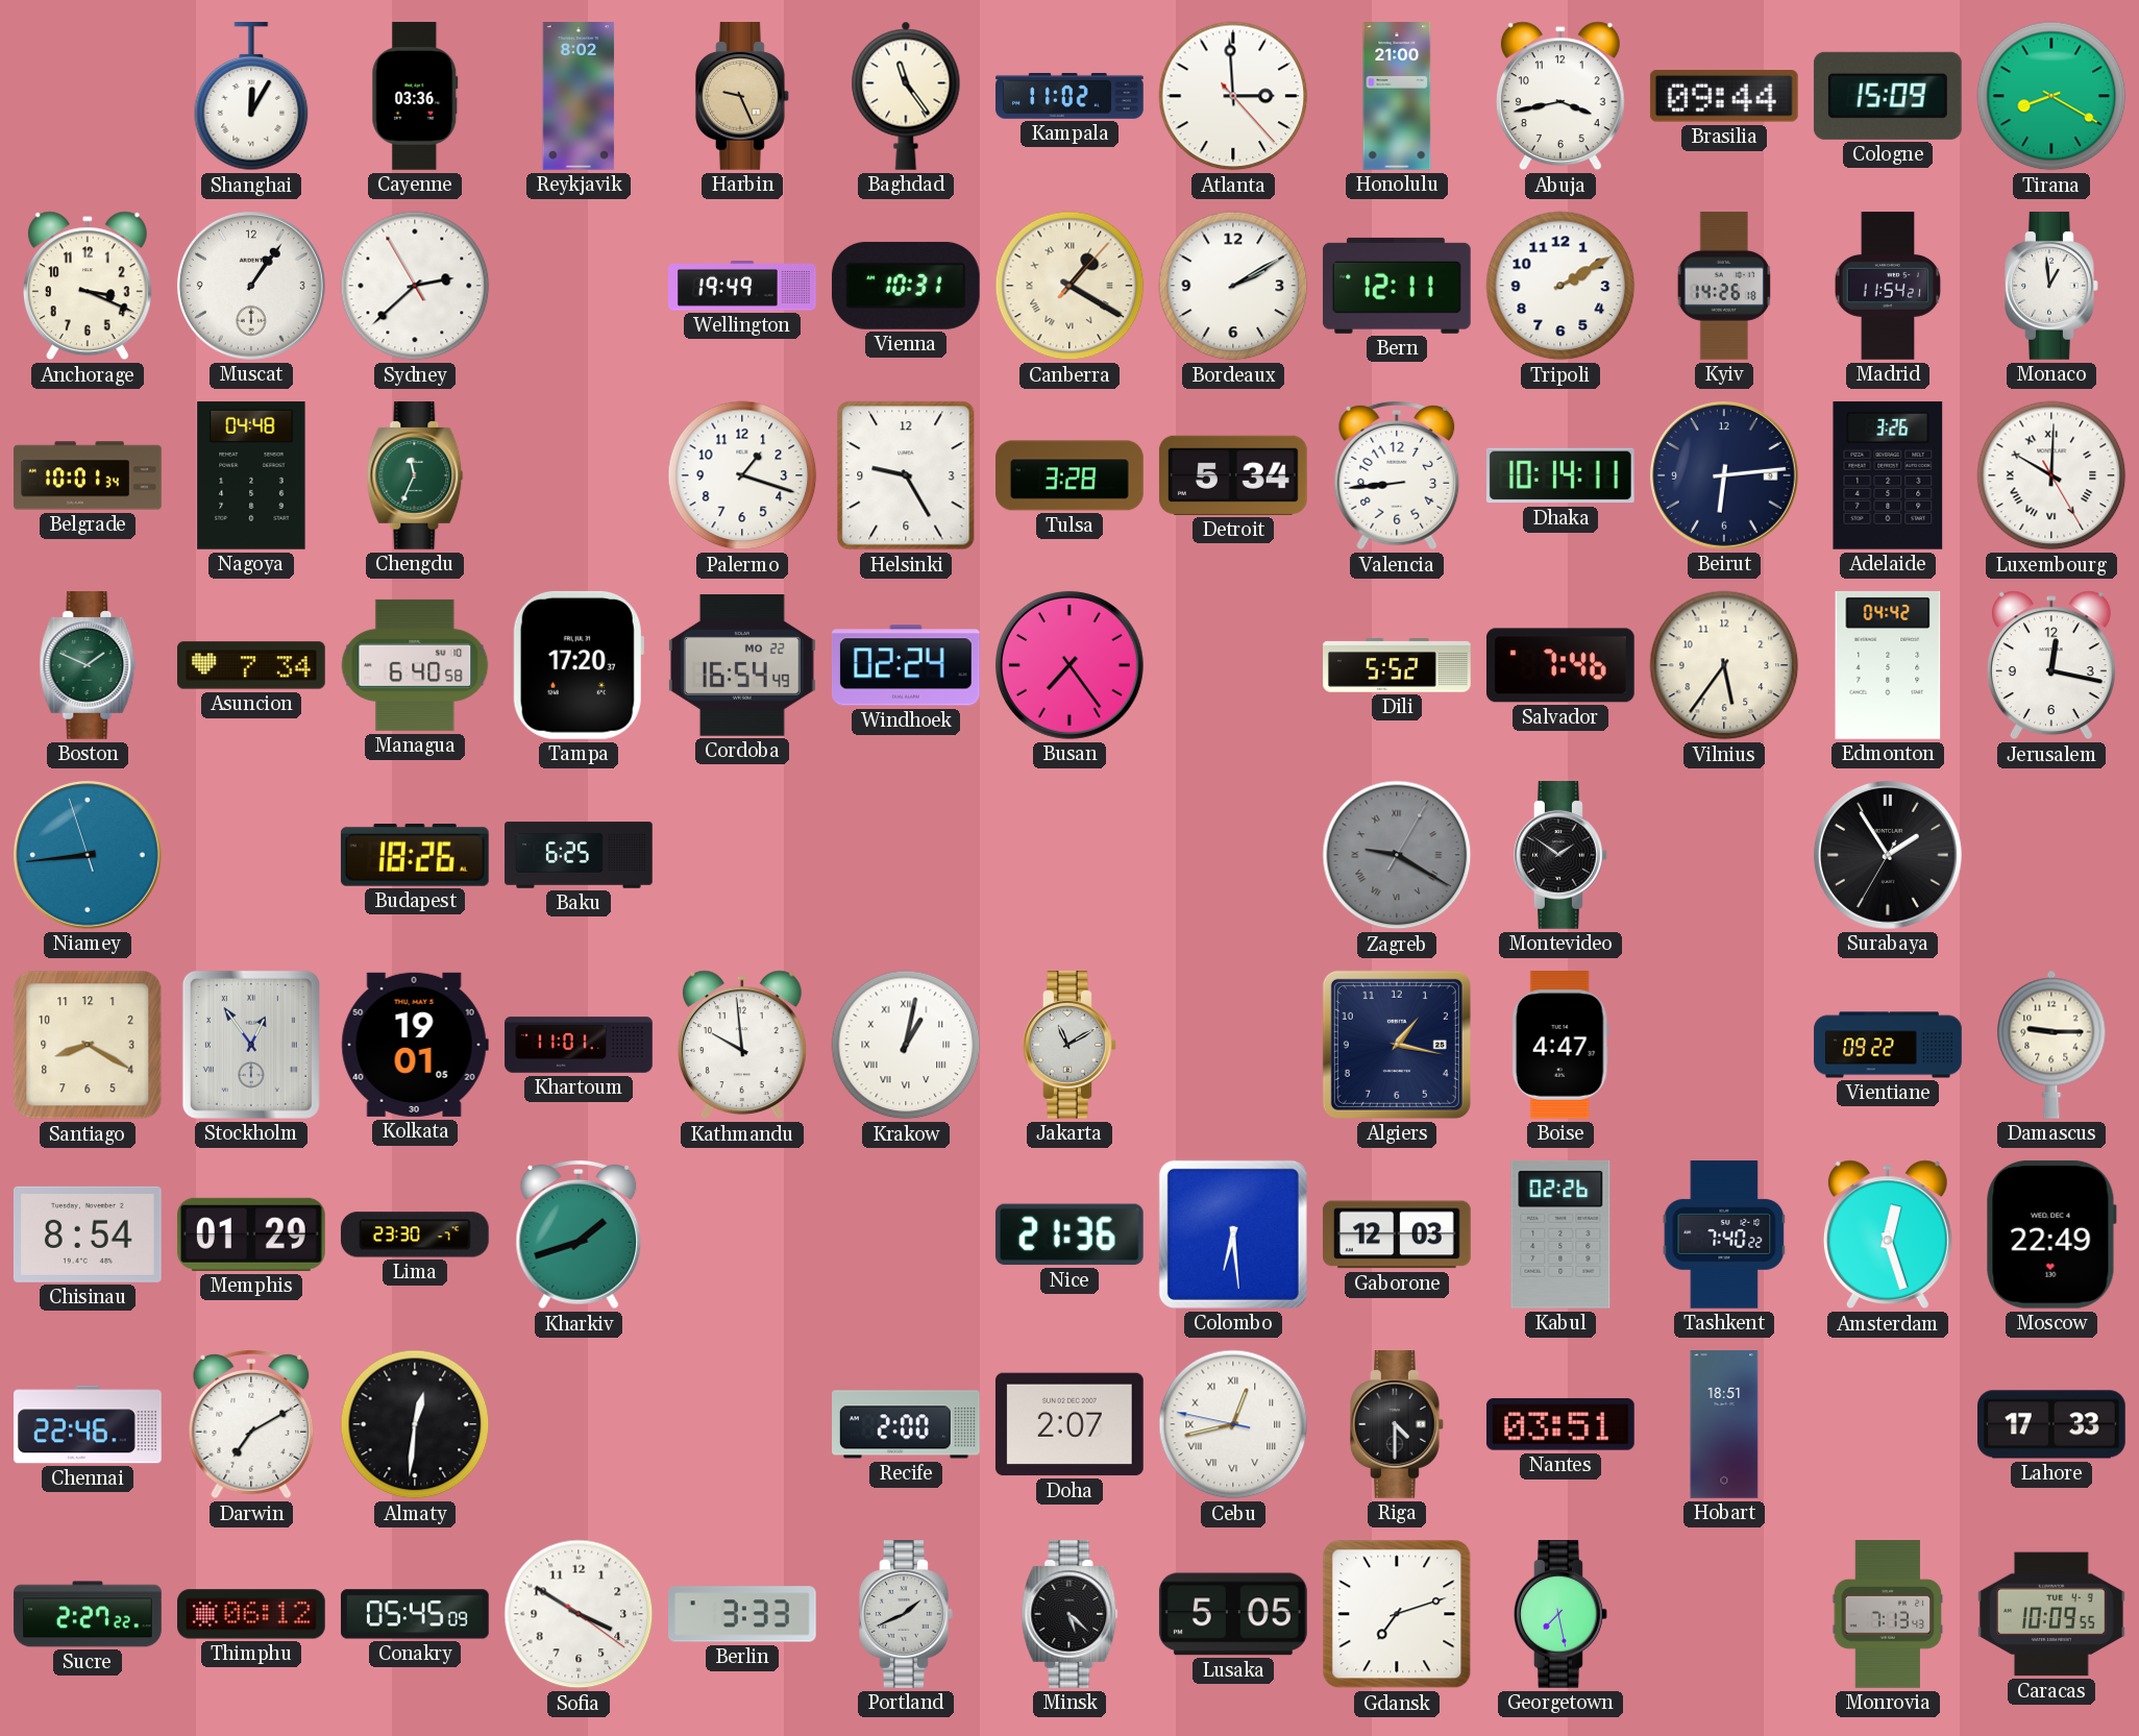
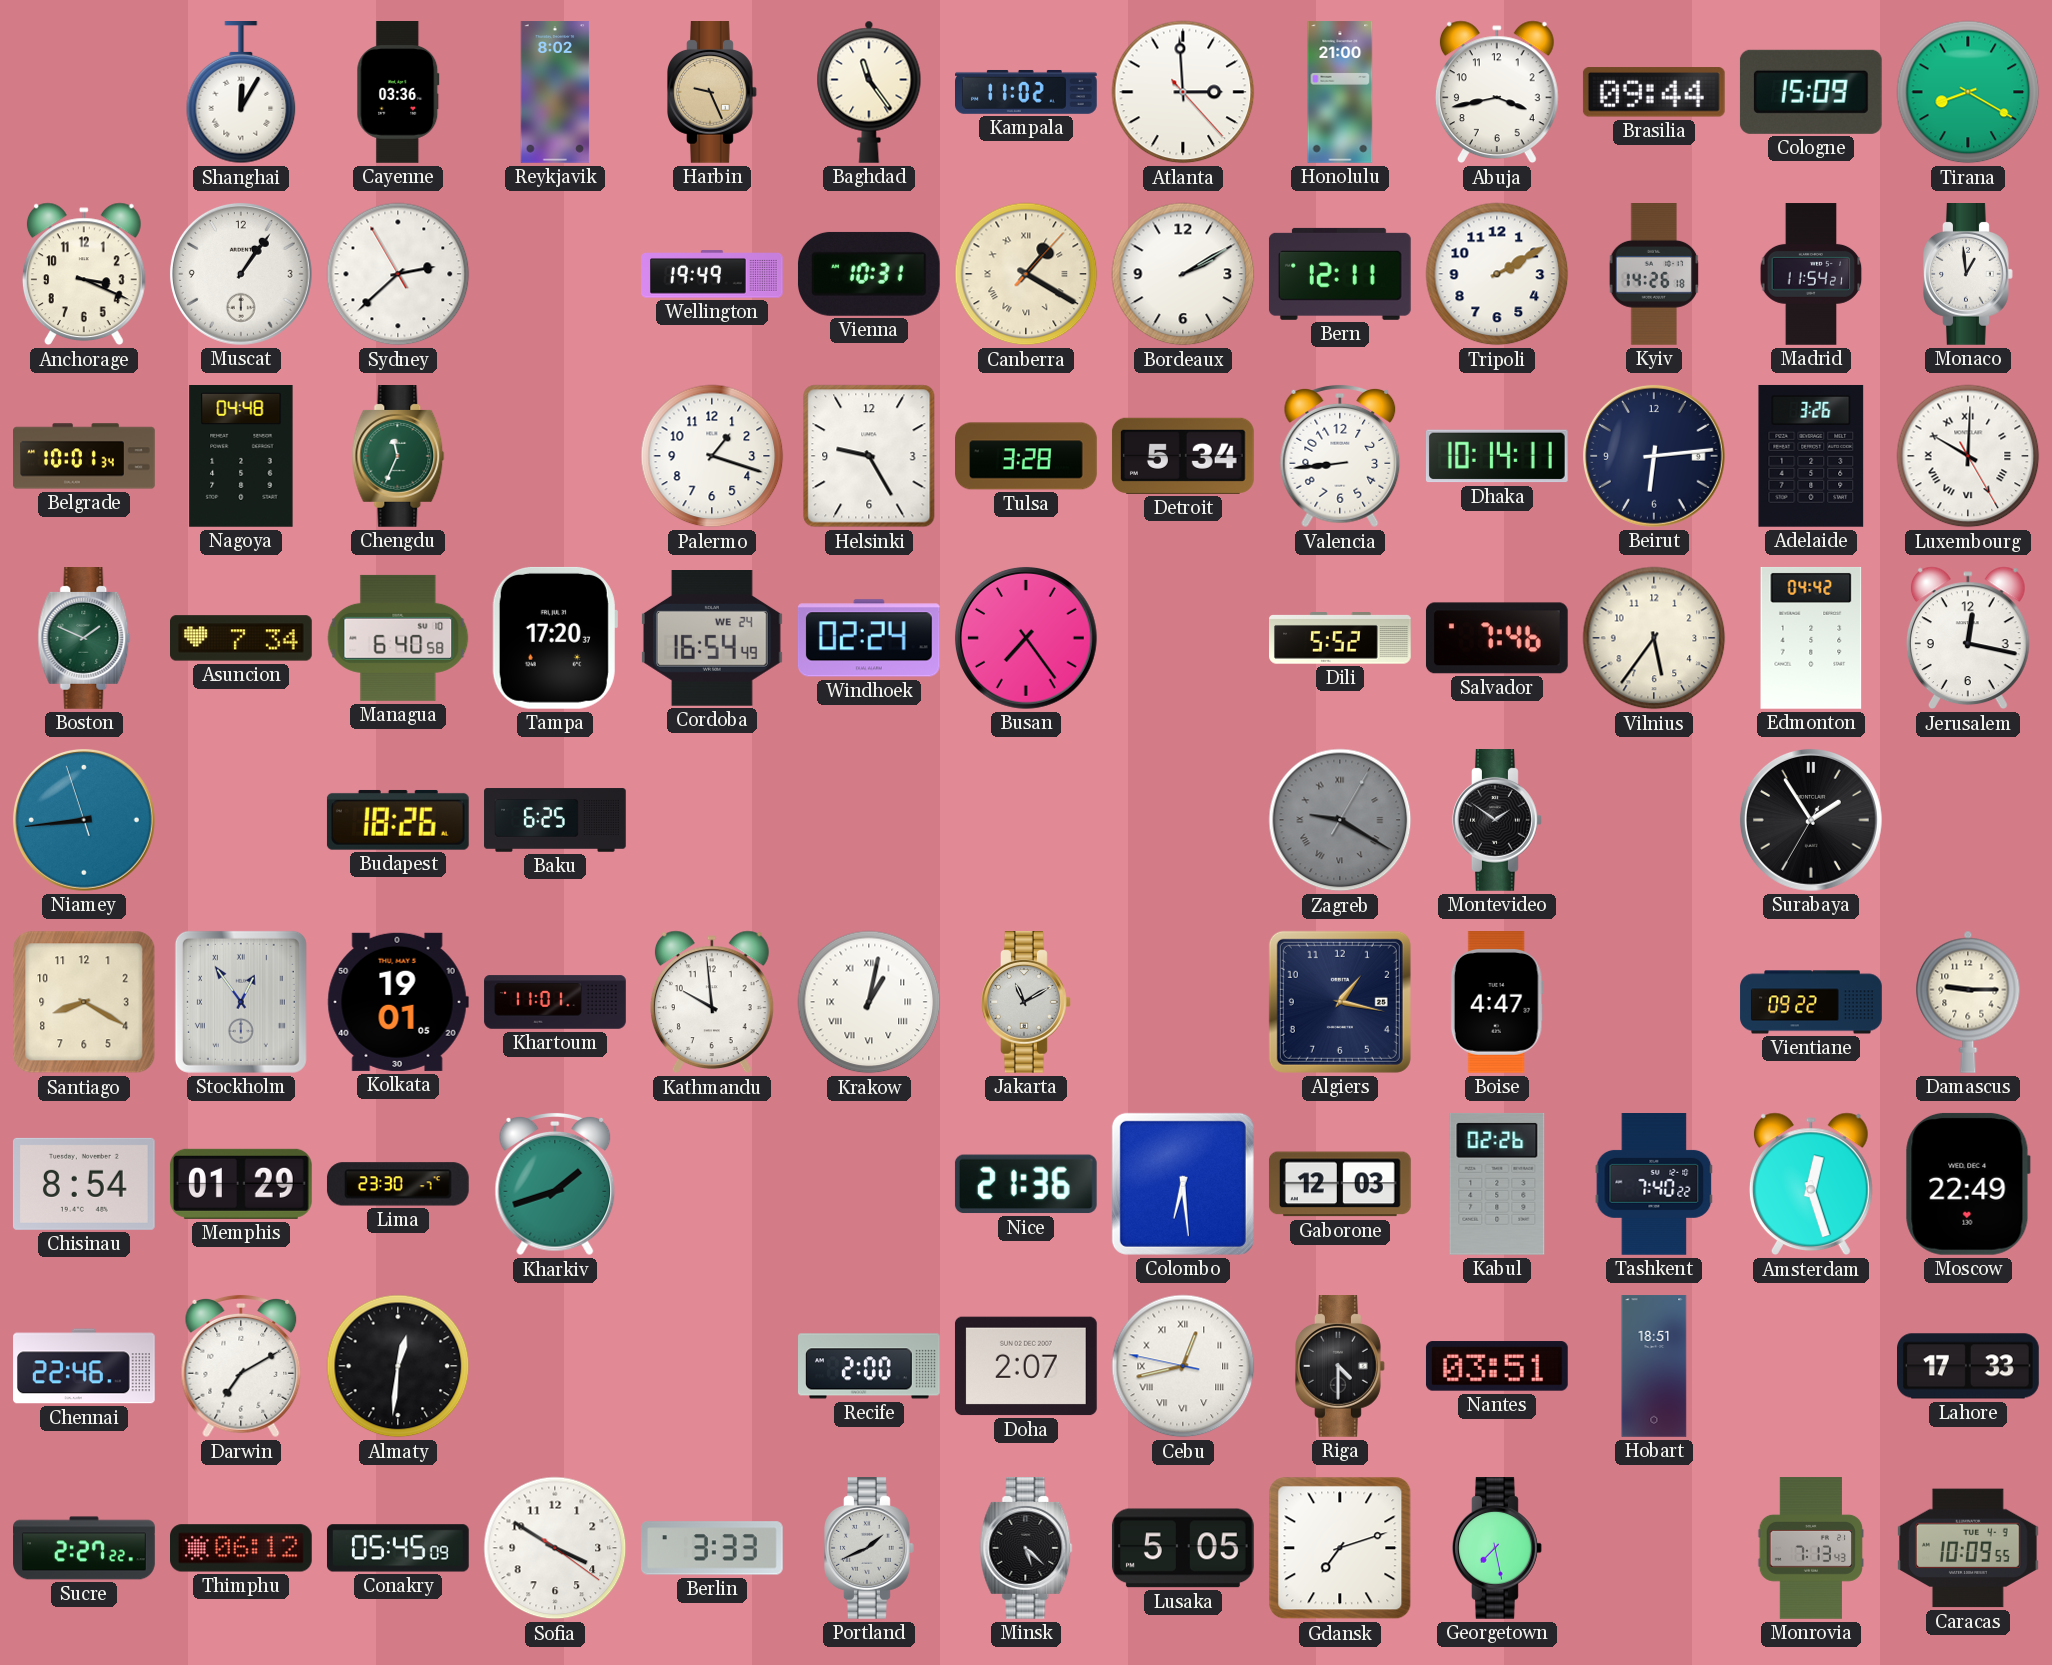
Cordoba date: MO 22 -> WE 24
